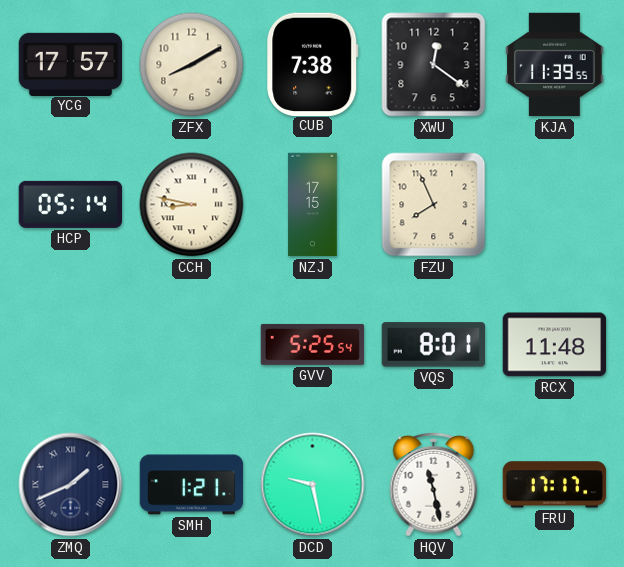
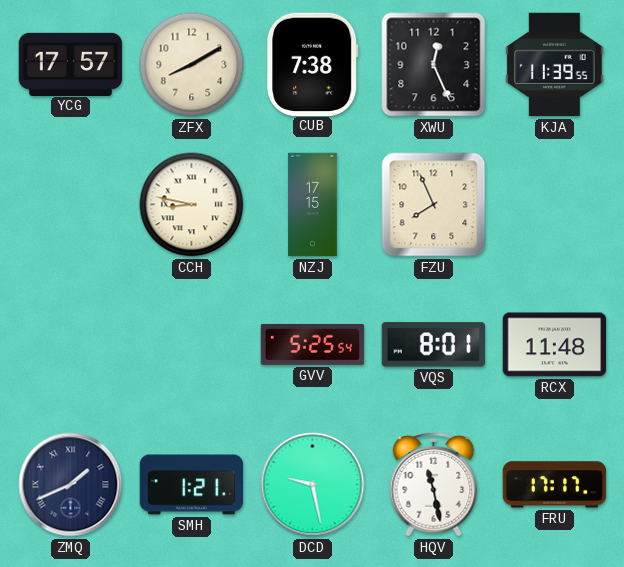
XWU: 12:21 -> 12:26
HCP: 05:14 -> none
